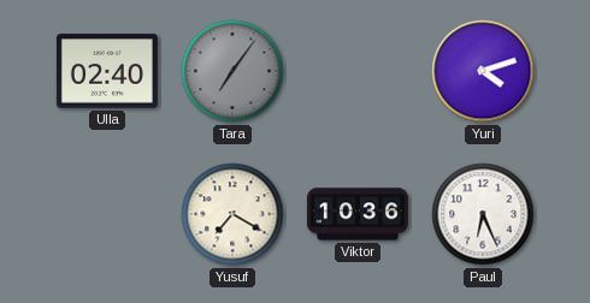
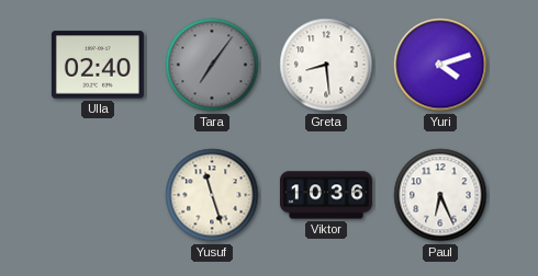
Greta: none -> 8:29
Yusuf: 7:20 -> 11:27
